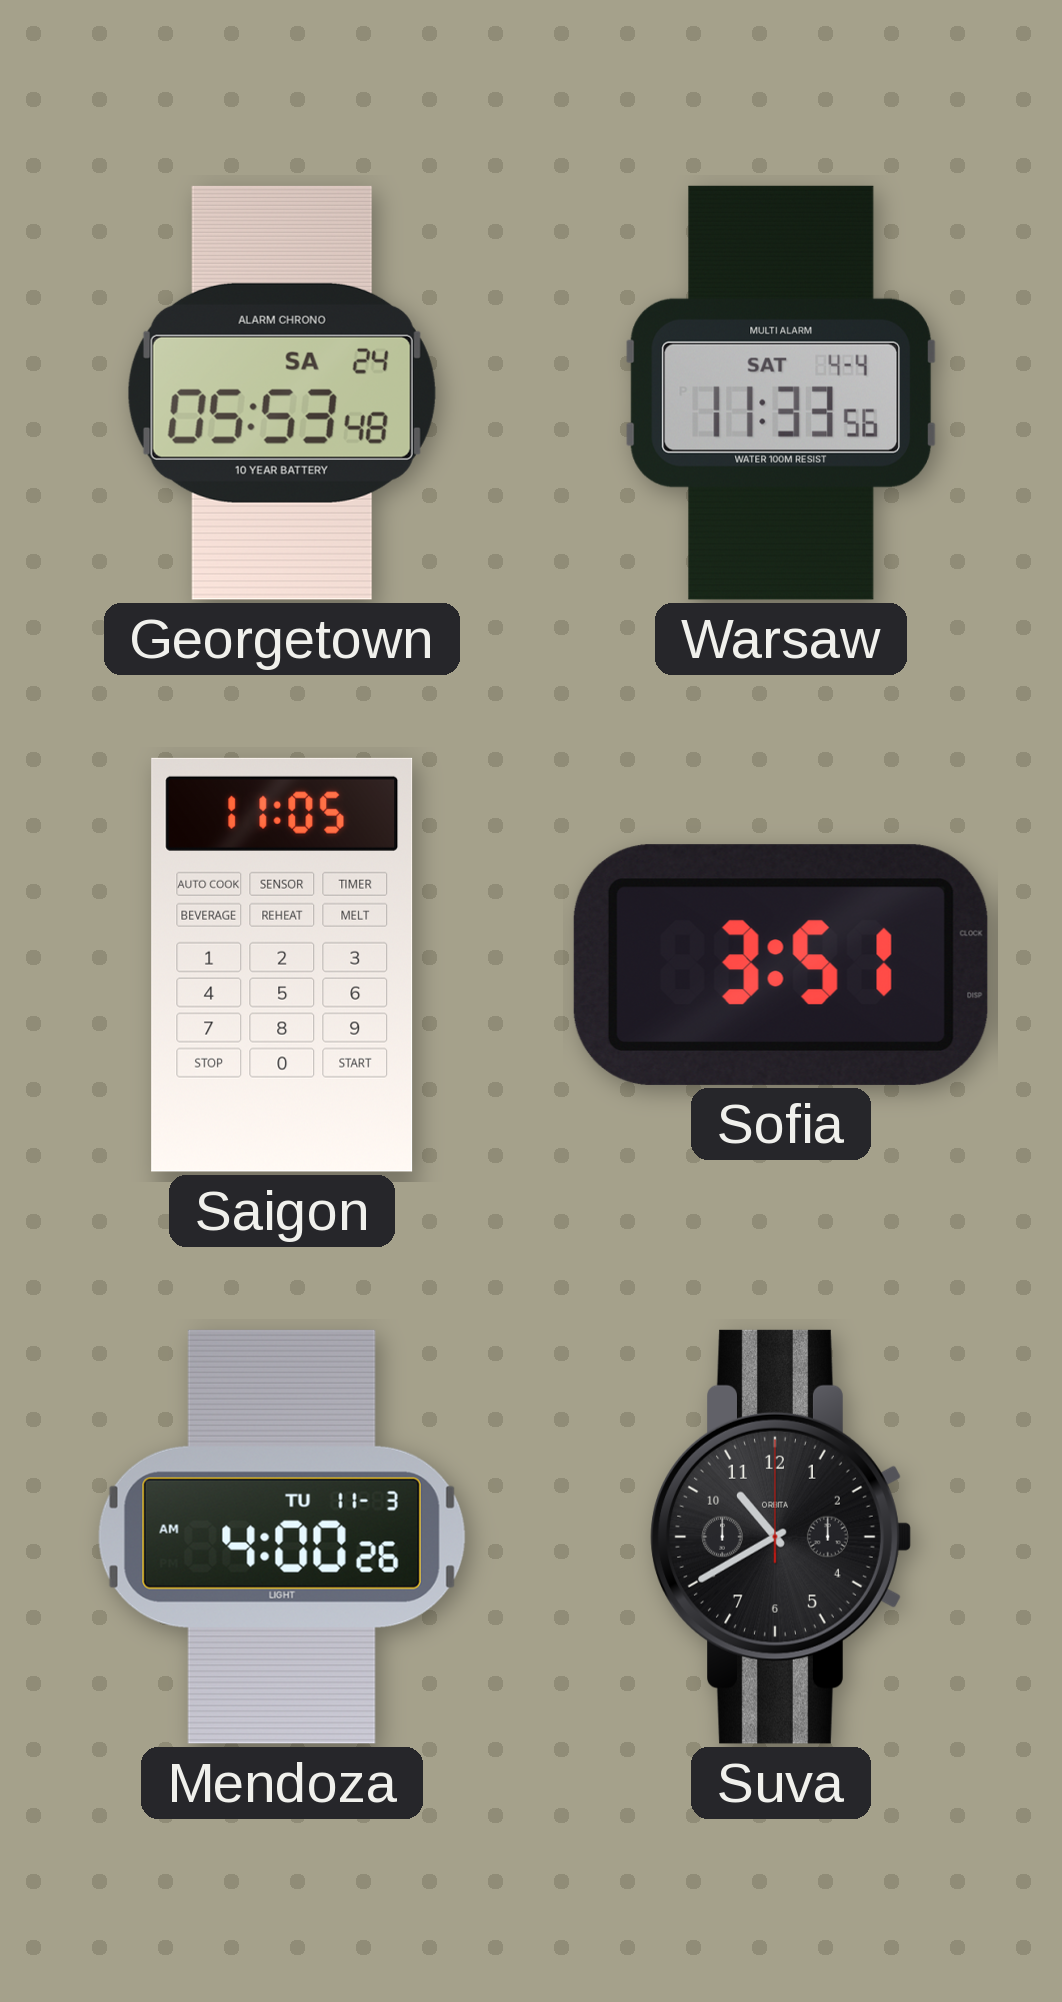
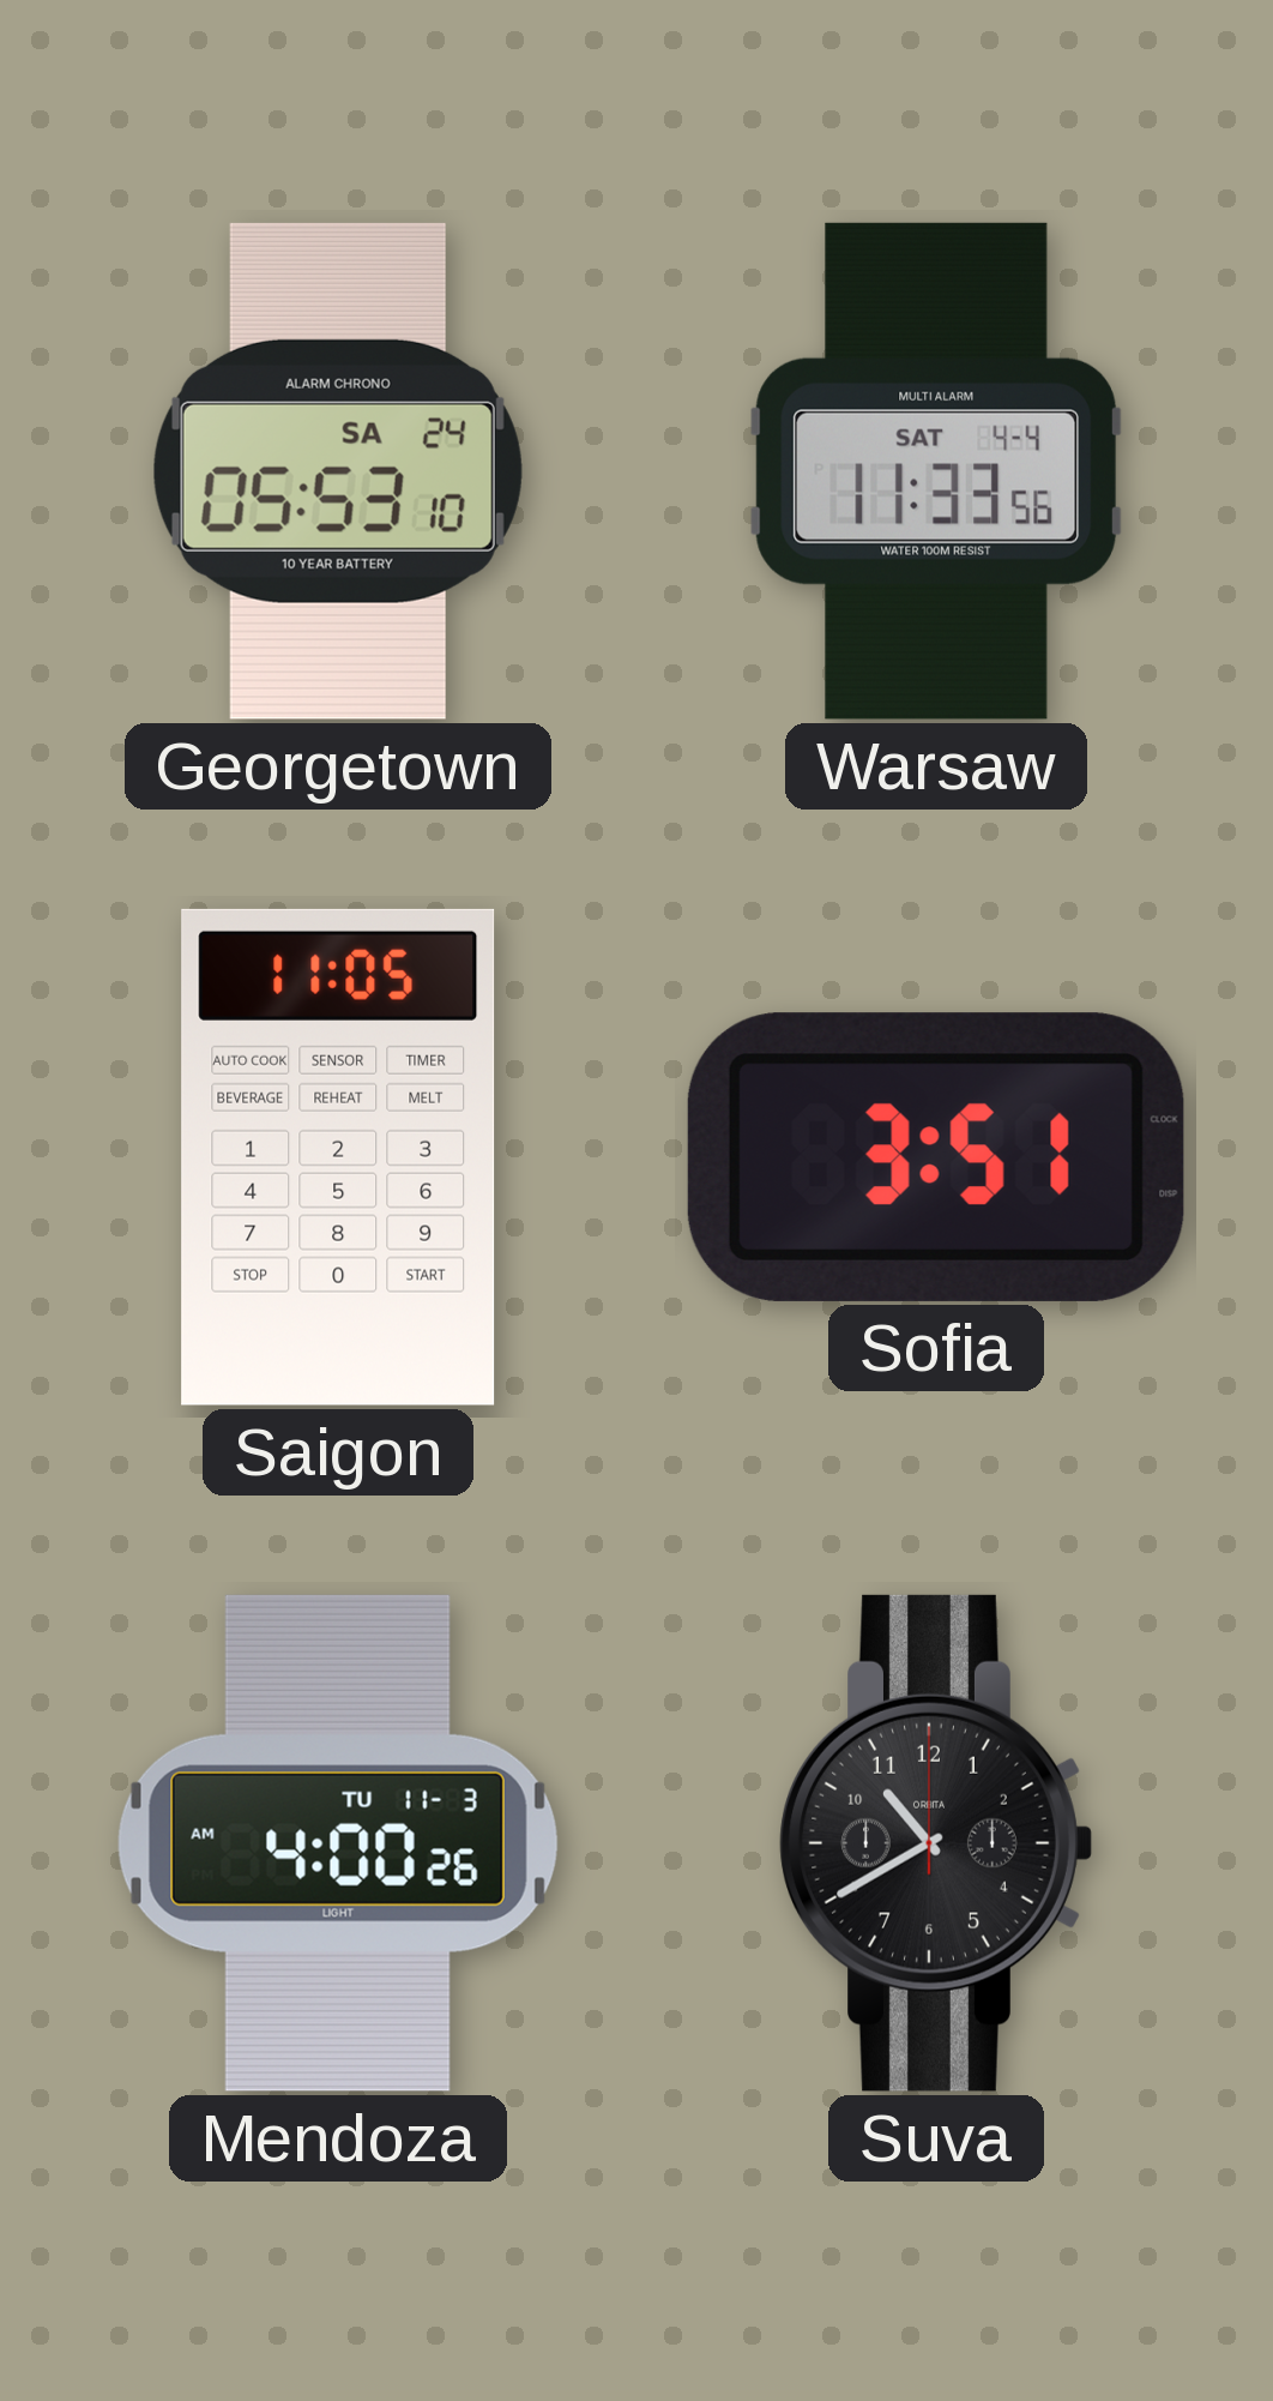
Georgetown: 05:53:48 -> 05:53:10
